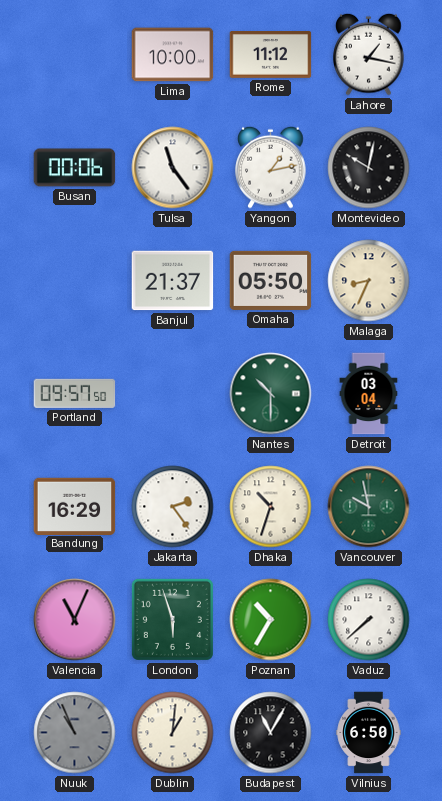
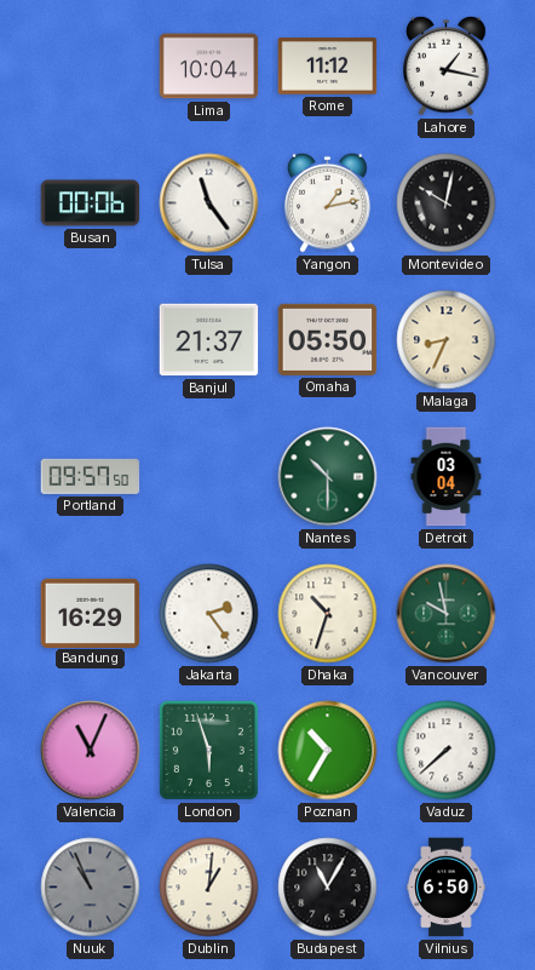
Lima: 10:00 -> 10:04
